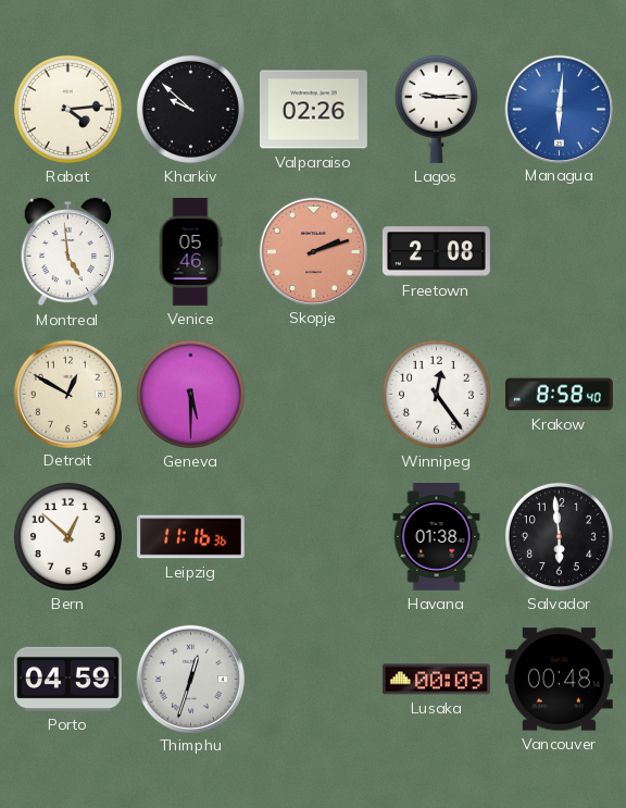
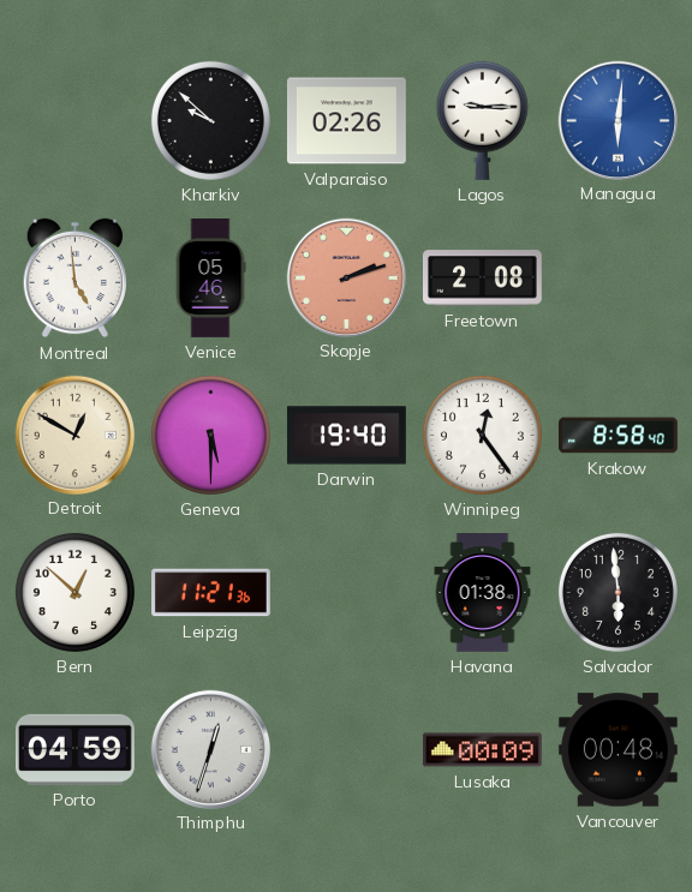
Rabat: 4:14 -> none
Darwin: none -> 19:40
Leipzig: 11:16 -> 11:21
